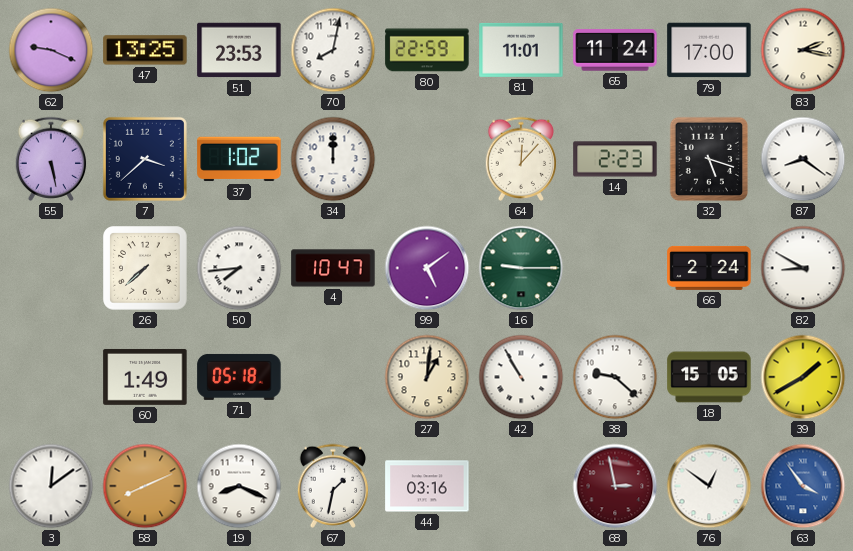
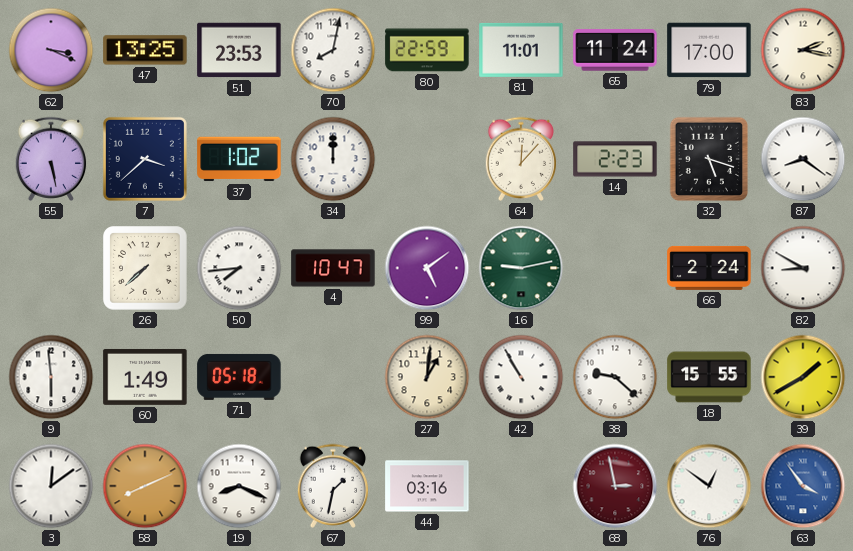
62: 9:19 -> 3:19
16: 9:15 -> 9:13
9: none -> 5:59
18: 15:05 -> 15:55
